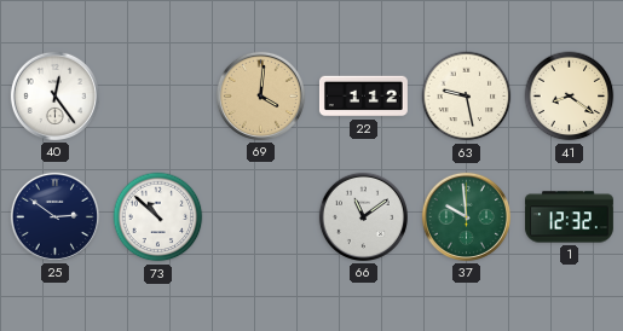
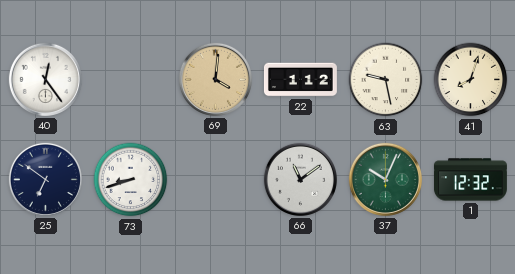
41: 8:21 -> 8:03
25: 2:51 -> 6:51
73: 10:52 -> 8:42
37: 9:59 -> 10:04
